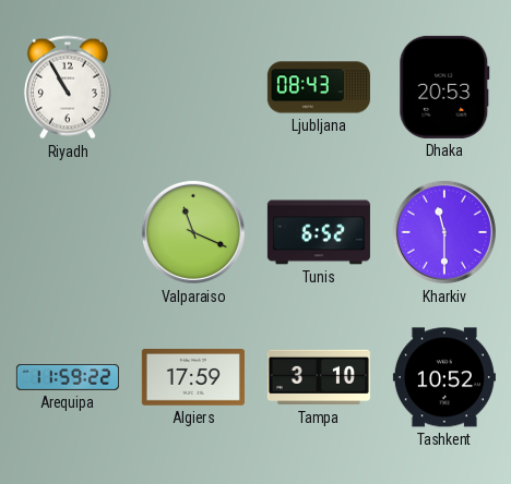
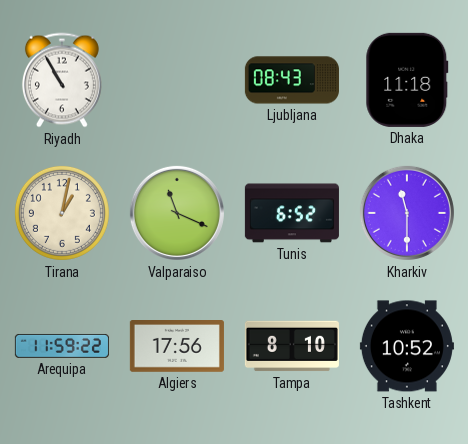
Dhaka: 20:53 -> 11:18
Tirana: none -> 1:02
Algiers: 17:59 -> 17:56
Tampa: 3:10 -> 8:10
